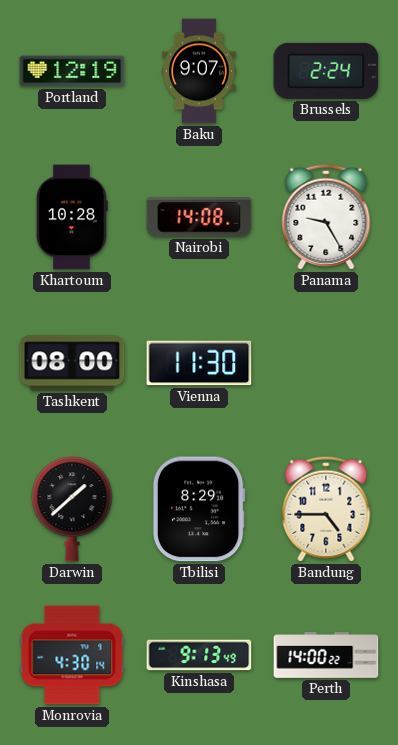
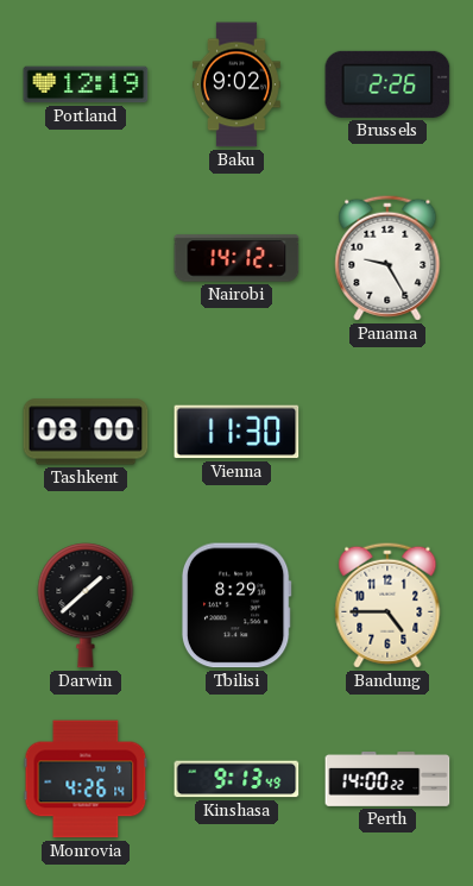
Baku: 9:07 -> 9:02
Brussels: 2:24 -> 2:26
Khartoum: 10:28 -> none
Nairobi: 14:08 -> 14:12
Monrovia: 4:30 -> 4:26
